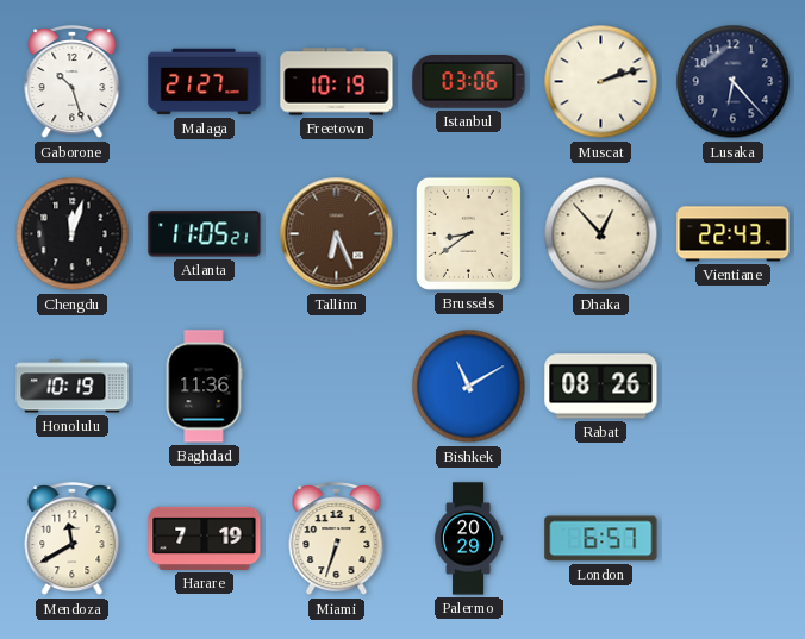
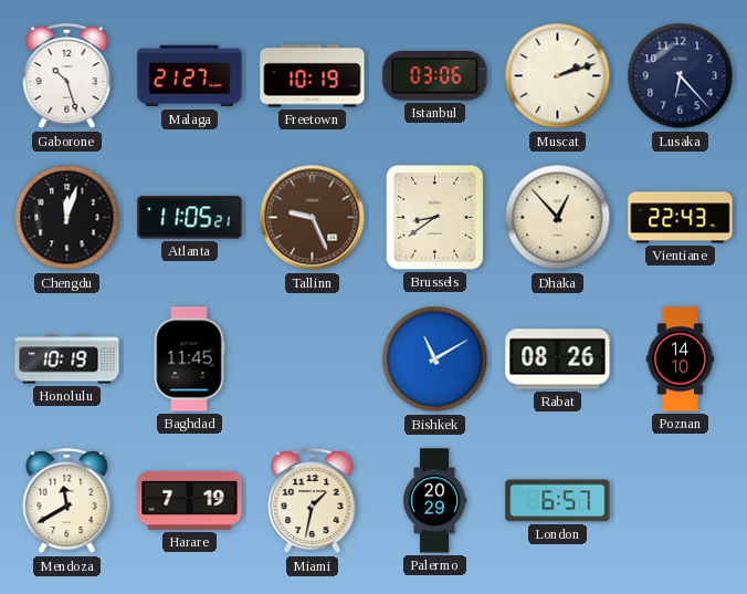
Tallinn: 6:26 -> 9:26
Baghdad: 11:36 -> 11:45
Poznan: none -> 14:10
Miami: 6:33 -> 1:32
